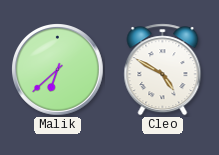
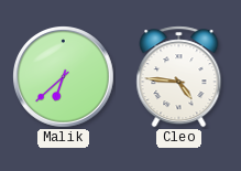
Cleo: 4:50 -> 4:46
